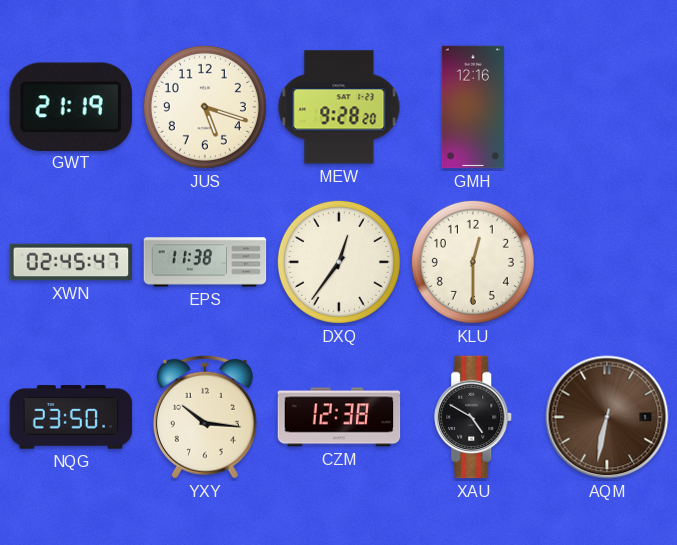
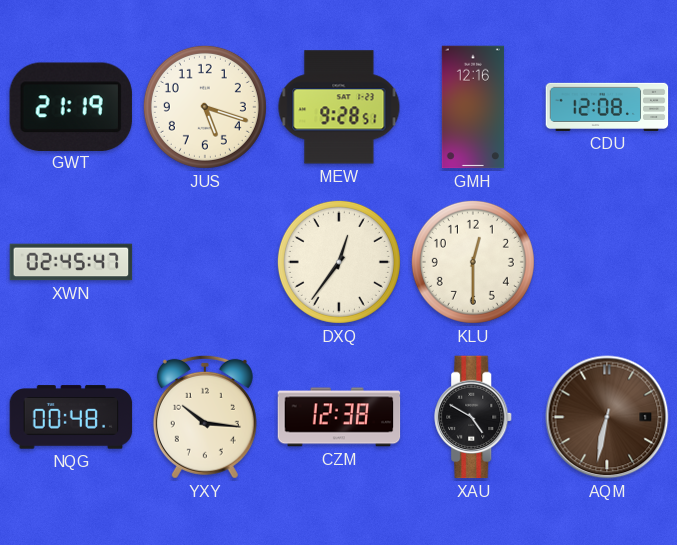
MEW: 9:28:20 -> 9:28:51
CDU: none -> 12:08
EPS: 11:38 -> none
NQG: 23:50 -> 00:48
